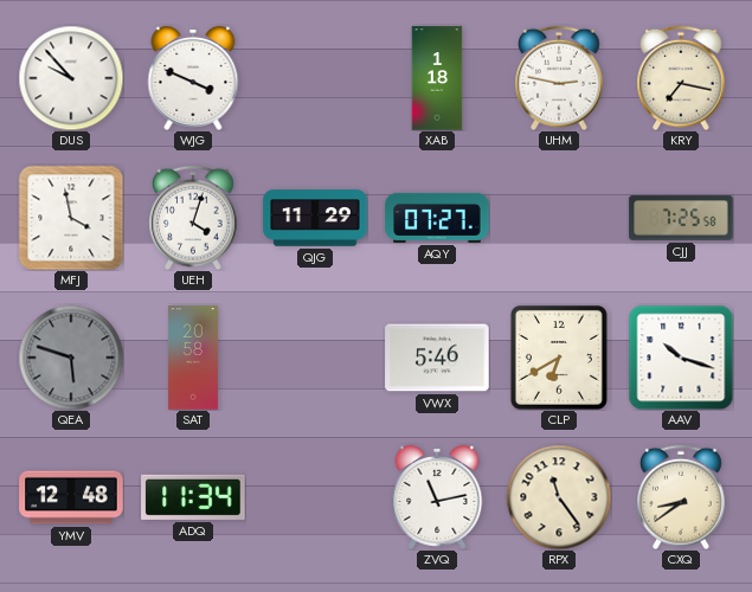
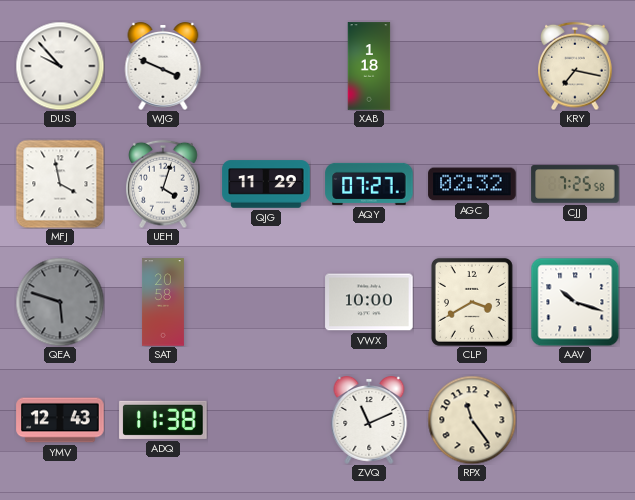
UHM: 2:47 -> none
AGC: none -> 02:32
VWX: 5:46 -> 10:00
CLP: 6:40 -> 3:40
YMV: 12:48 -> 12:43
ADQ: 11:34 -> 11:38
ZVQ: 11:13 -> 11:11
CXQ: 8:39 -> none
